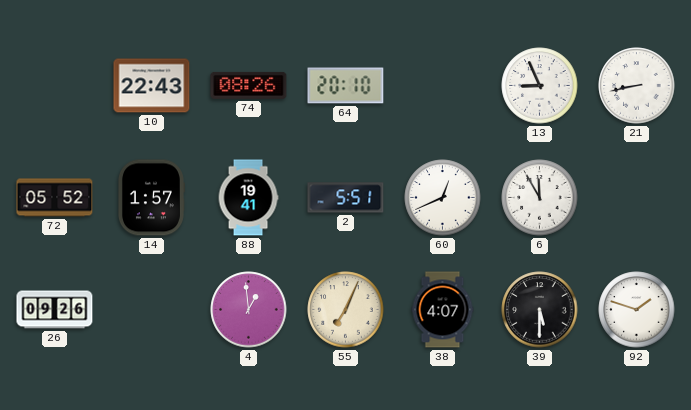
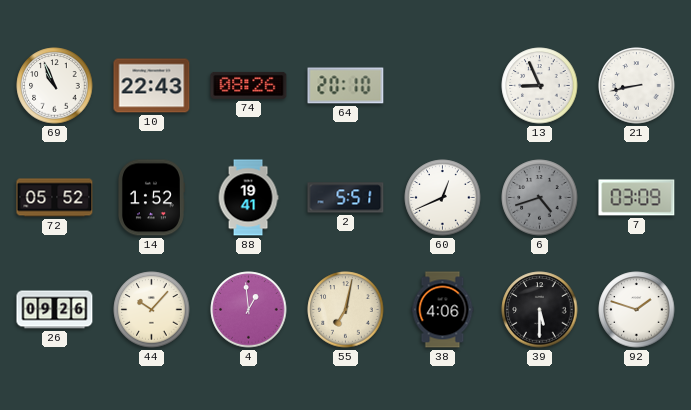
69: none -> 10:56
14: 1:57 -> 1:52
6: 11:55 -> 4:42
6 dial: white -> grey
7: none -> 03:09
44: none -> 10:07
55: 7:04 -> 7:02
38: 4:07 -> 4:06
